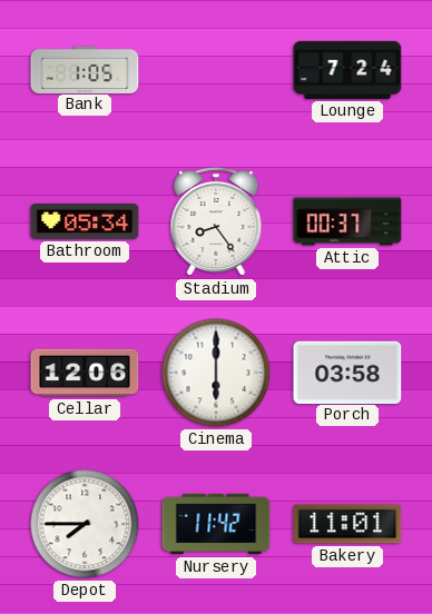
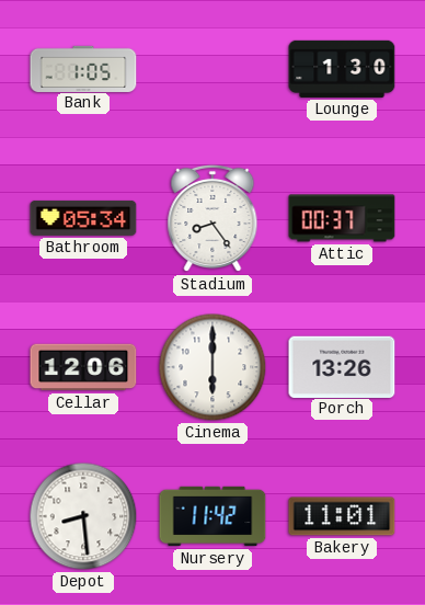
Lounge: 7:24 -> 1:30
Porch: 03:58 -> 13:26
Depot: 7:45 -> 8:29
